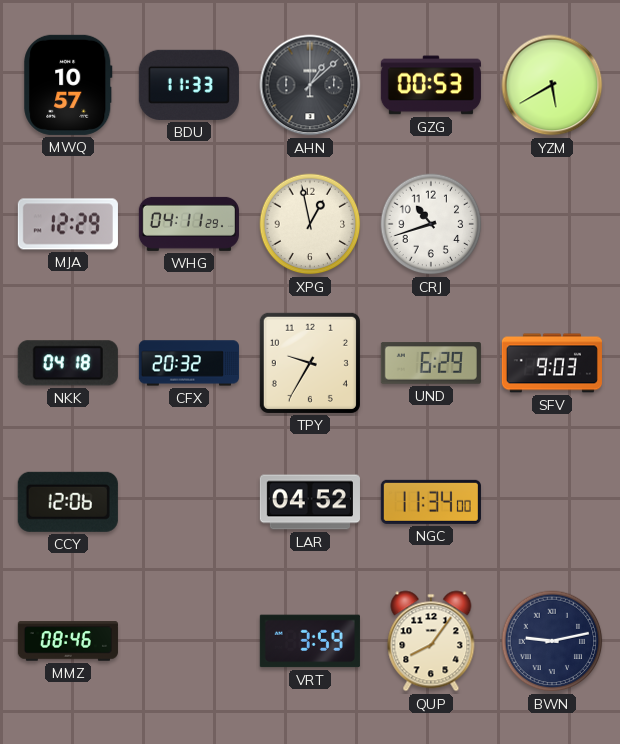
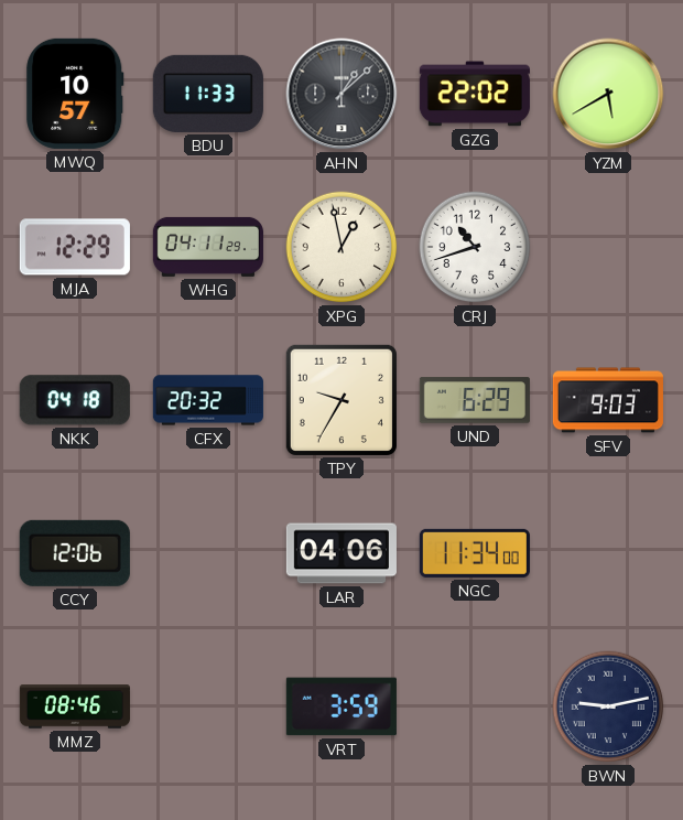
GZG: 00:53 -> 22:02
LAR: 04:52 -> 04:06
QUP: 8:06 -> none
